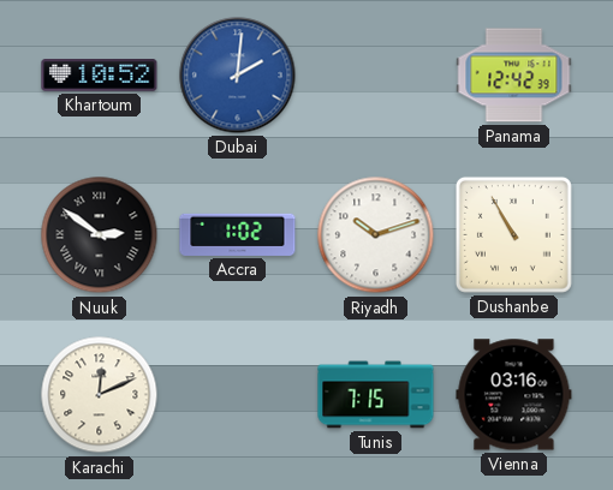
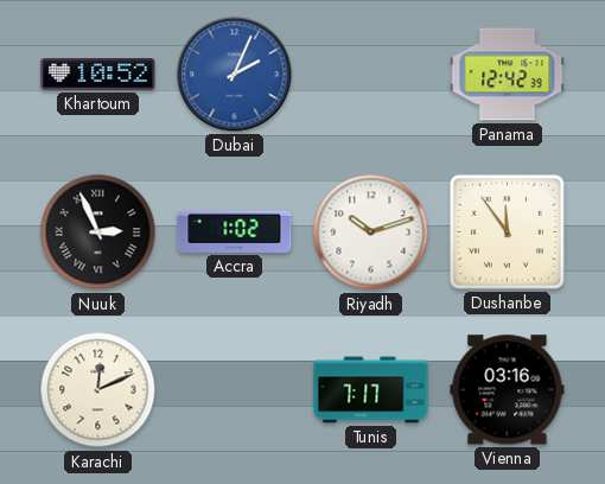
Dubai: 2:01 -> 2:04
Nuuk: 2:51 -> 2:56
Dushanbe: 10:55 -> 11:54
Tunis: 7:15 -> 7:17
